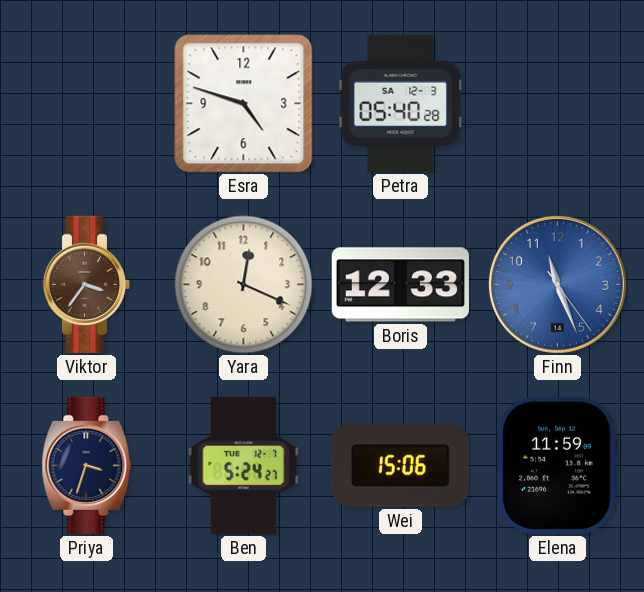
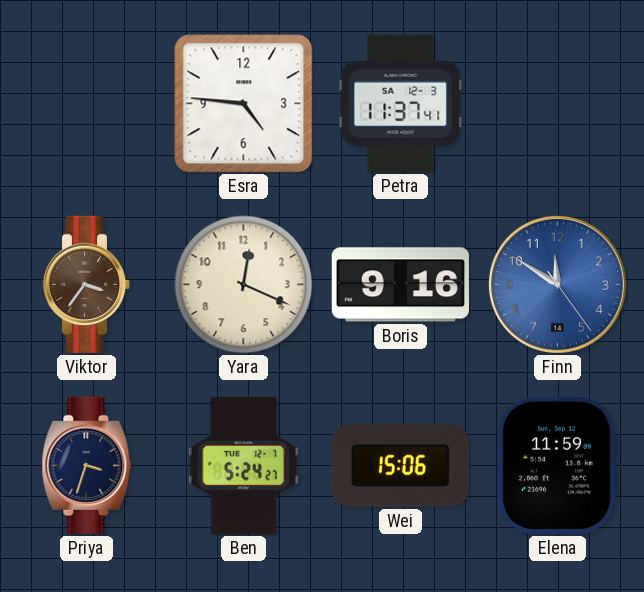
Esra: 4:48 -> 4:46
Petra: 05:40 -> 11:37
Boris: 12:33 -> 9:16
Finn: 11:26 -> 11:50
